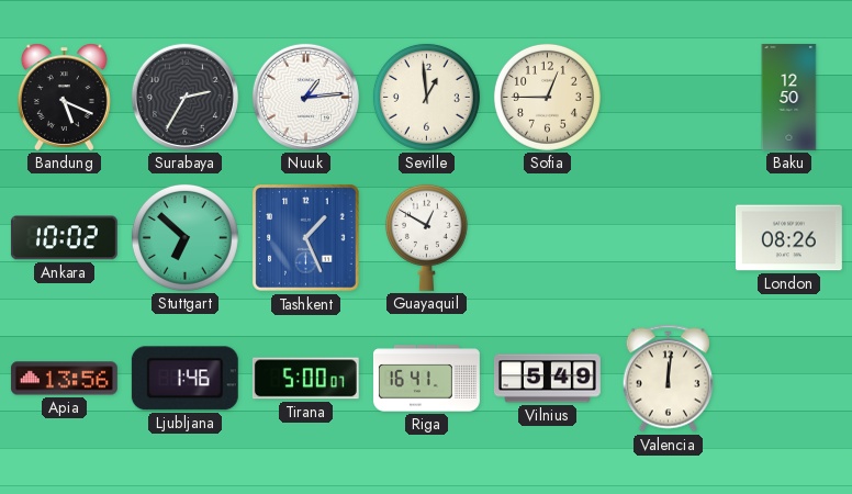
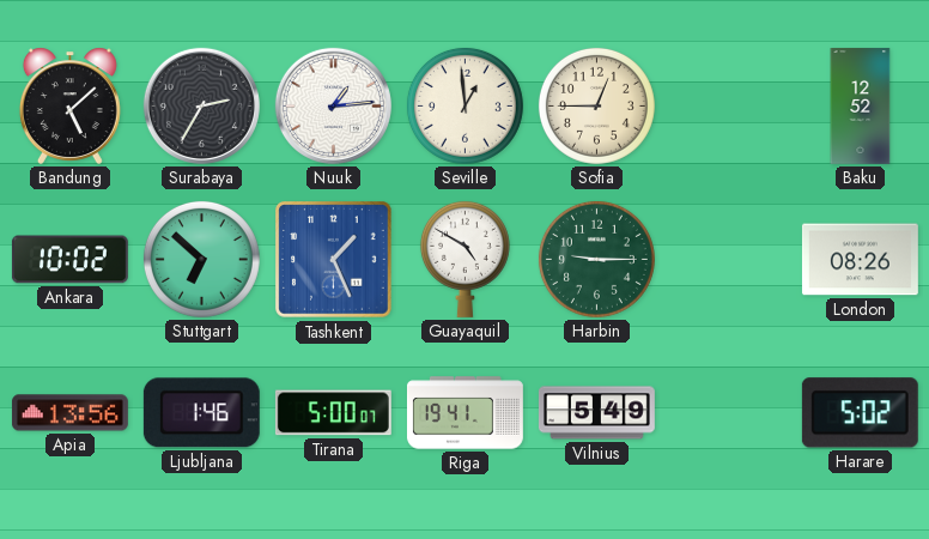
Bandung: 5:19 -> 5:08
Baku: 12:50 -> 12:52
Guayaquil: 12:50 -> 4:50
Harbin: none -> 9:15
Riga: 16:41 -> 19:41
Valencia: 12:01 -> none
Harare: none -> 5:02
